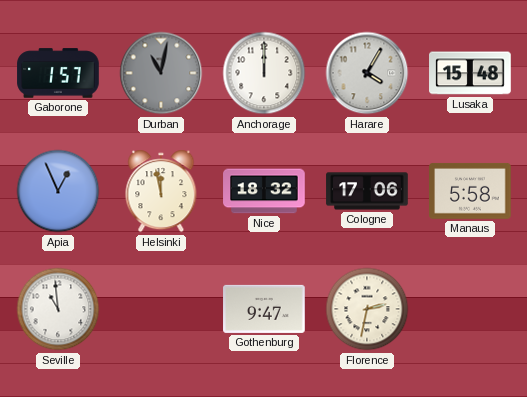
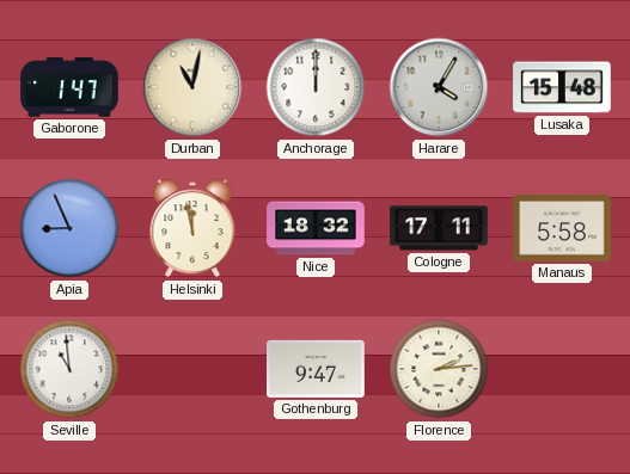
Gaborone: 1:57 -> 1:47
Durban dial: grey -> cream
Apia: 12:56 -> 8:56
Cologne: 17:06 -> 17:11
Florence: 2:32 -> 2:14
